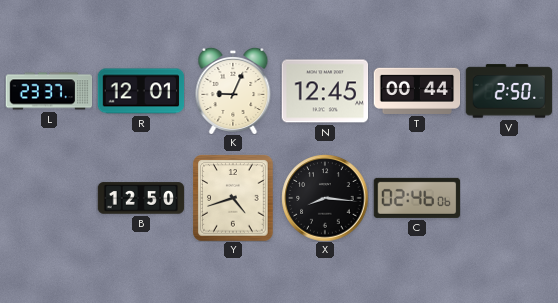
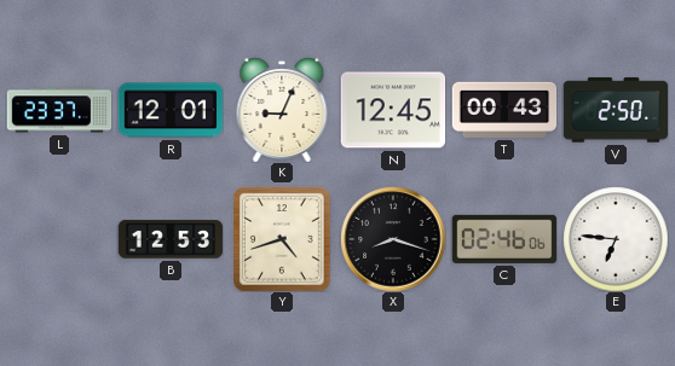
T: 00:44 -> 00:43
B: 12:50 -> 12:53
X: 8:16 -> 8:18
E: none -> 6:46
